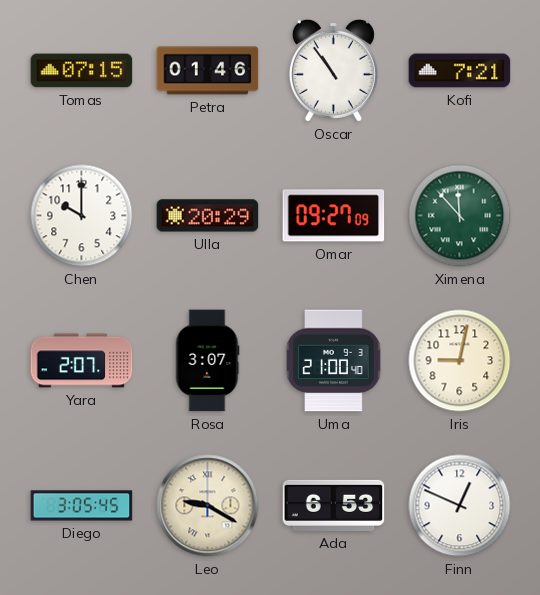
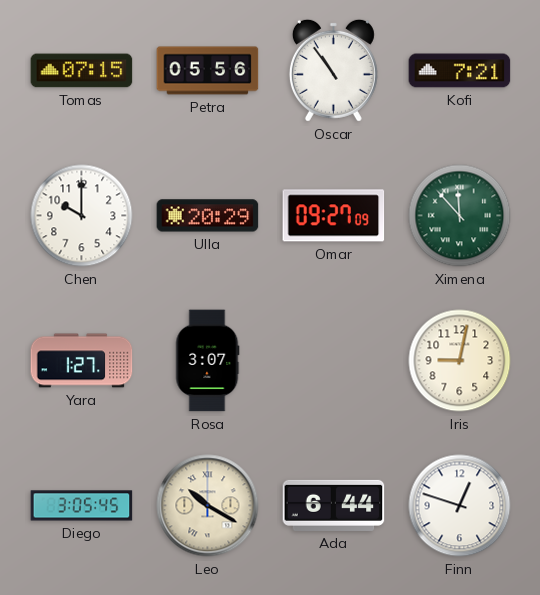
Petra: 01:46 -> 05:56
Yara: 2:07 -> 1:27
Uma: 21:00 -> none
Leo: 9:20 -> 10:20
Ada: 6:53 -> 6:44
Finn: 12:49 -> 12:48
